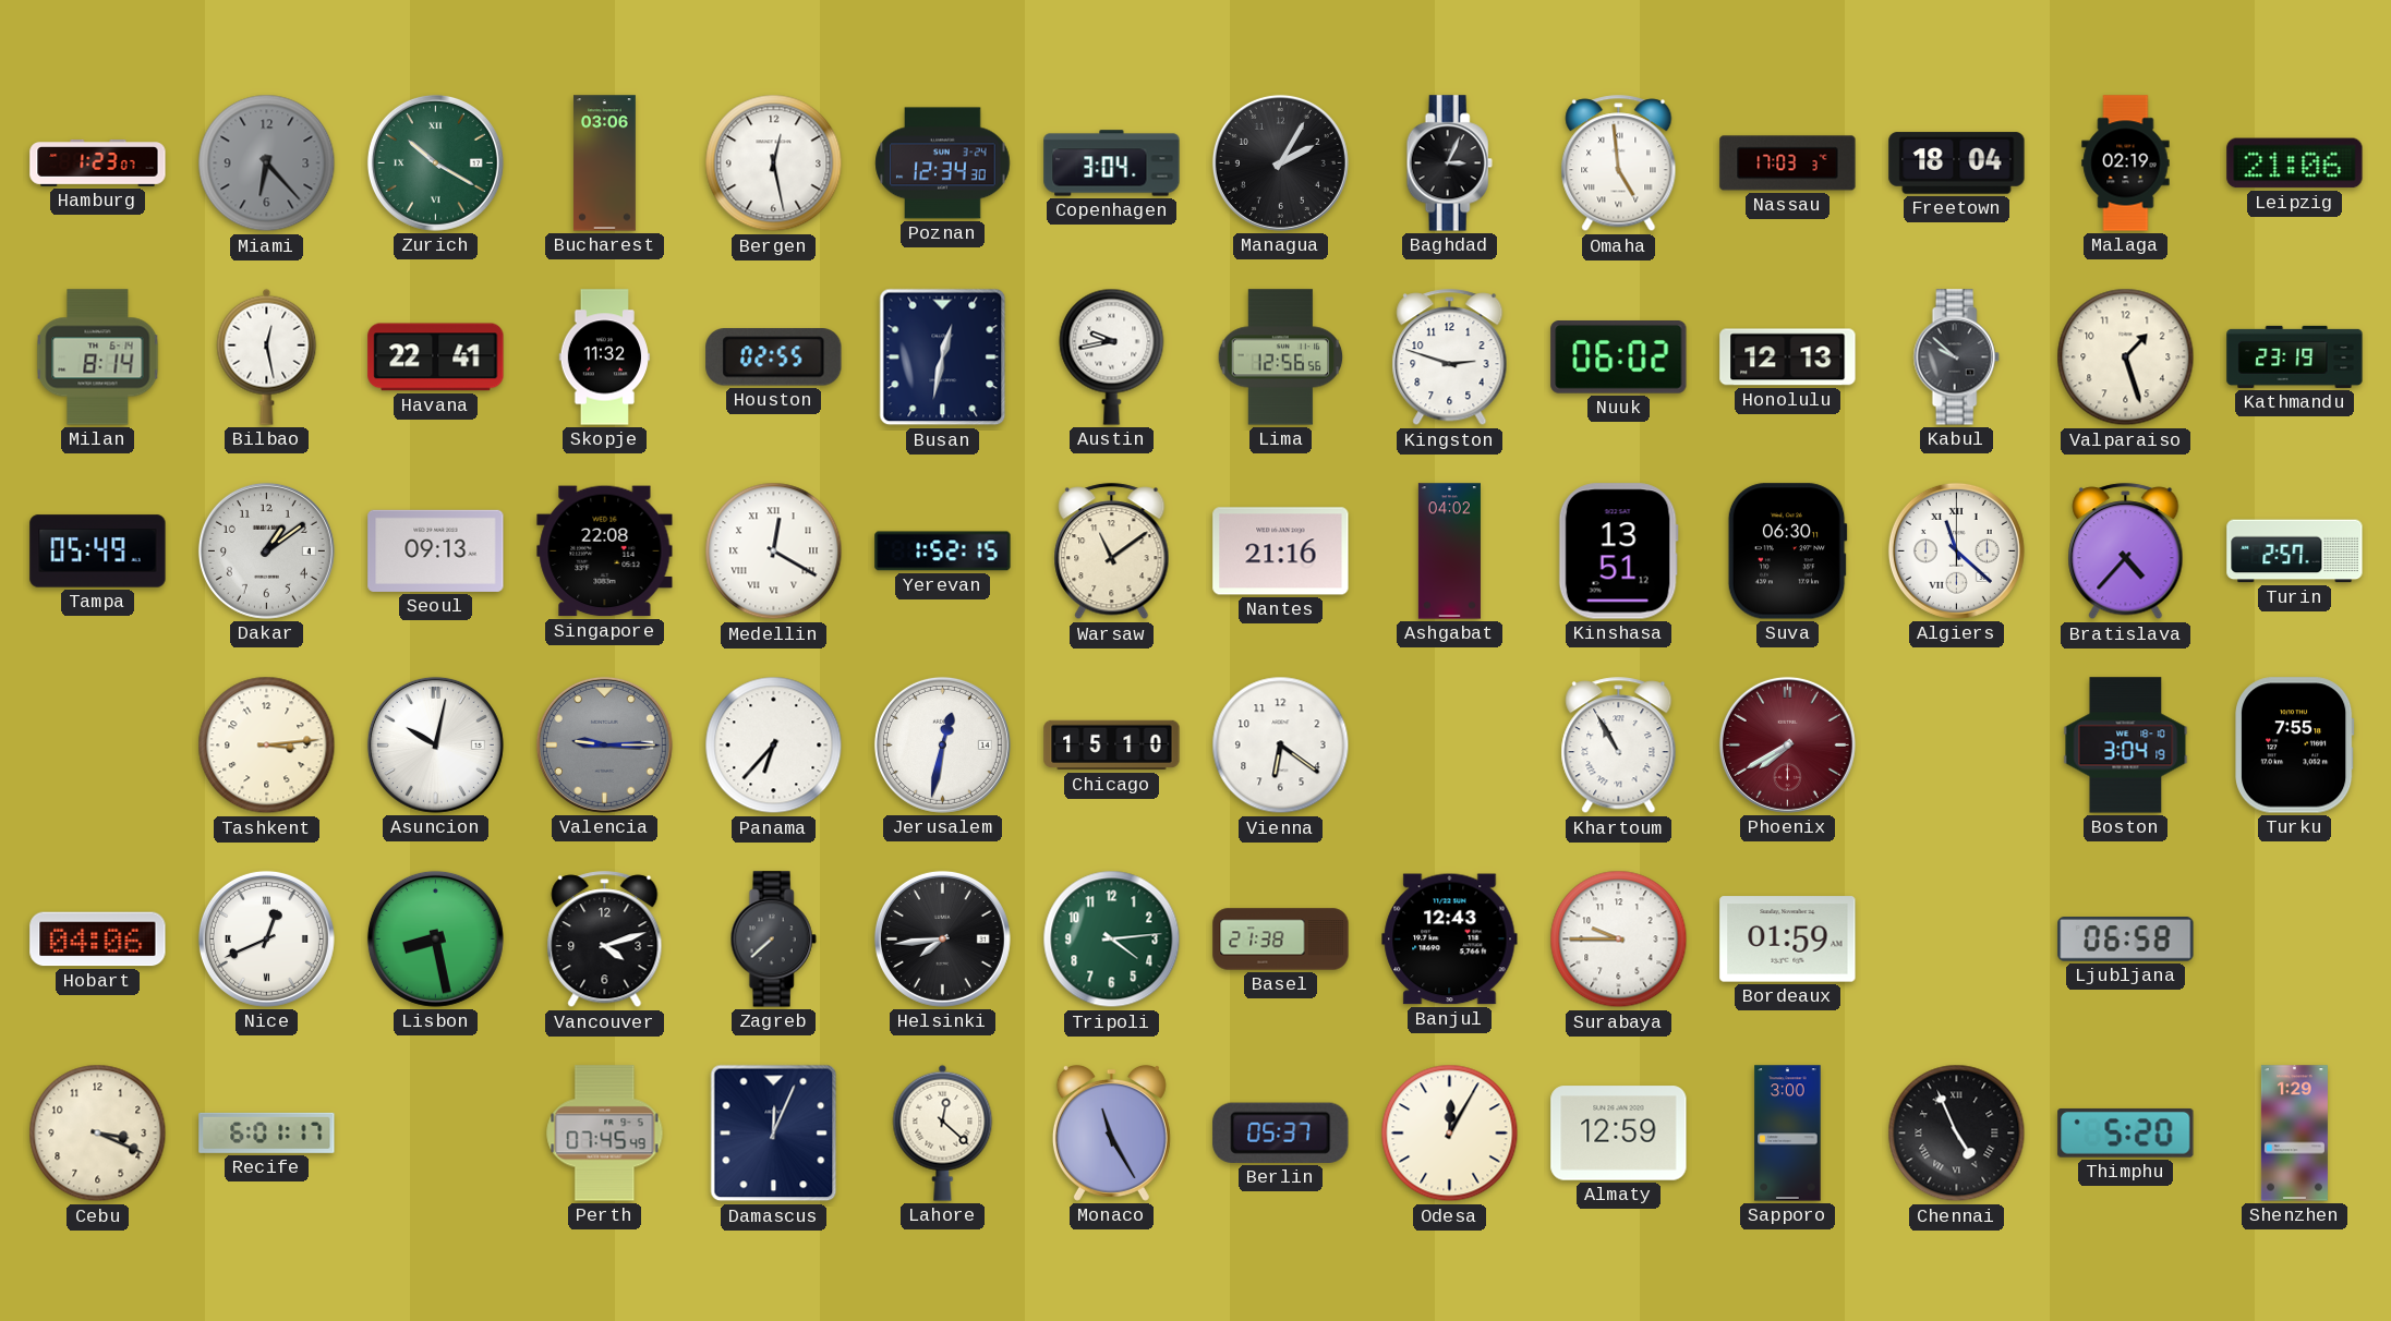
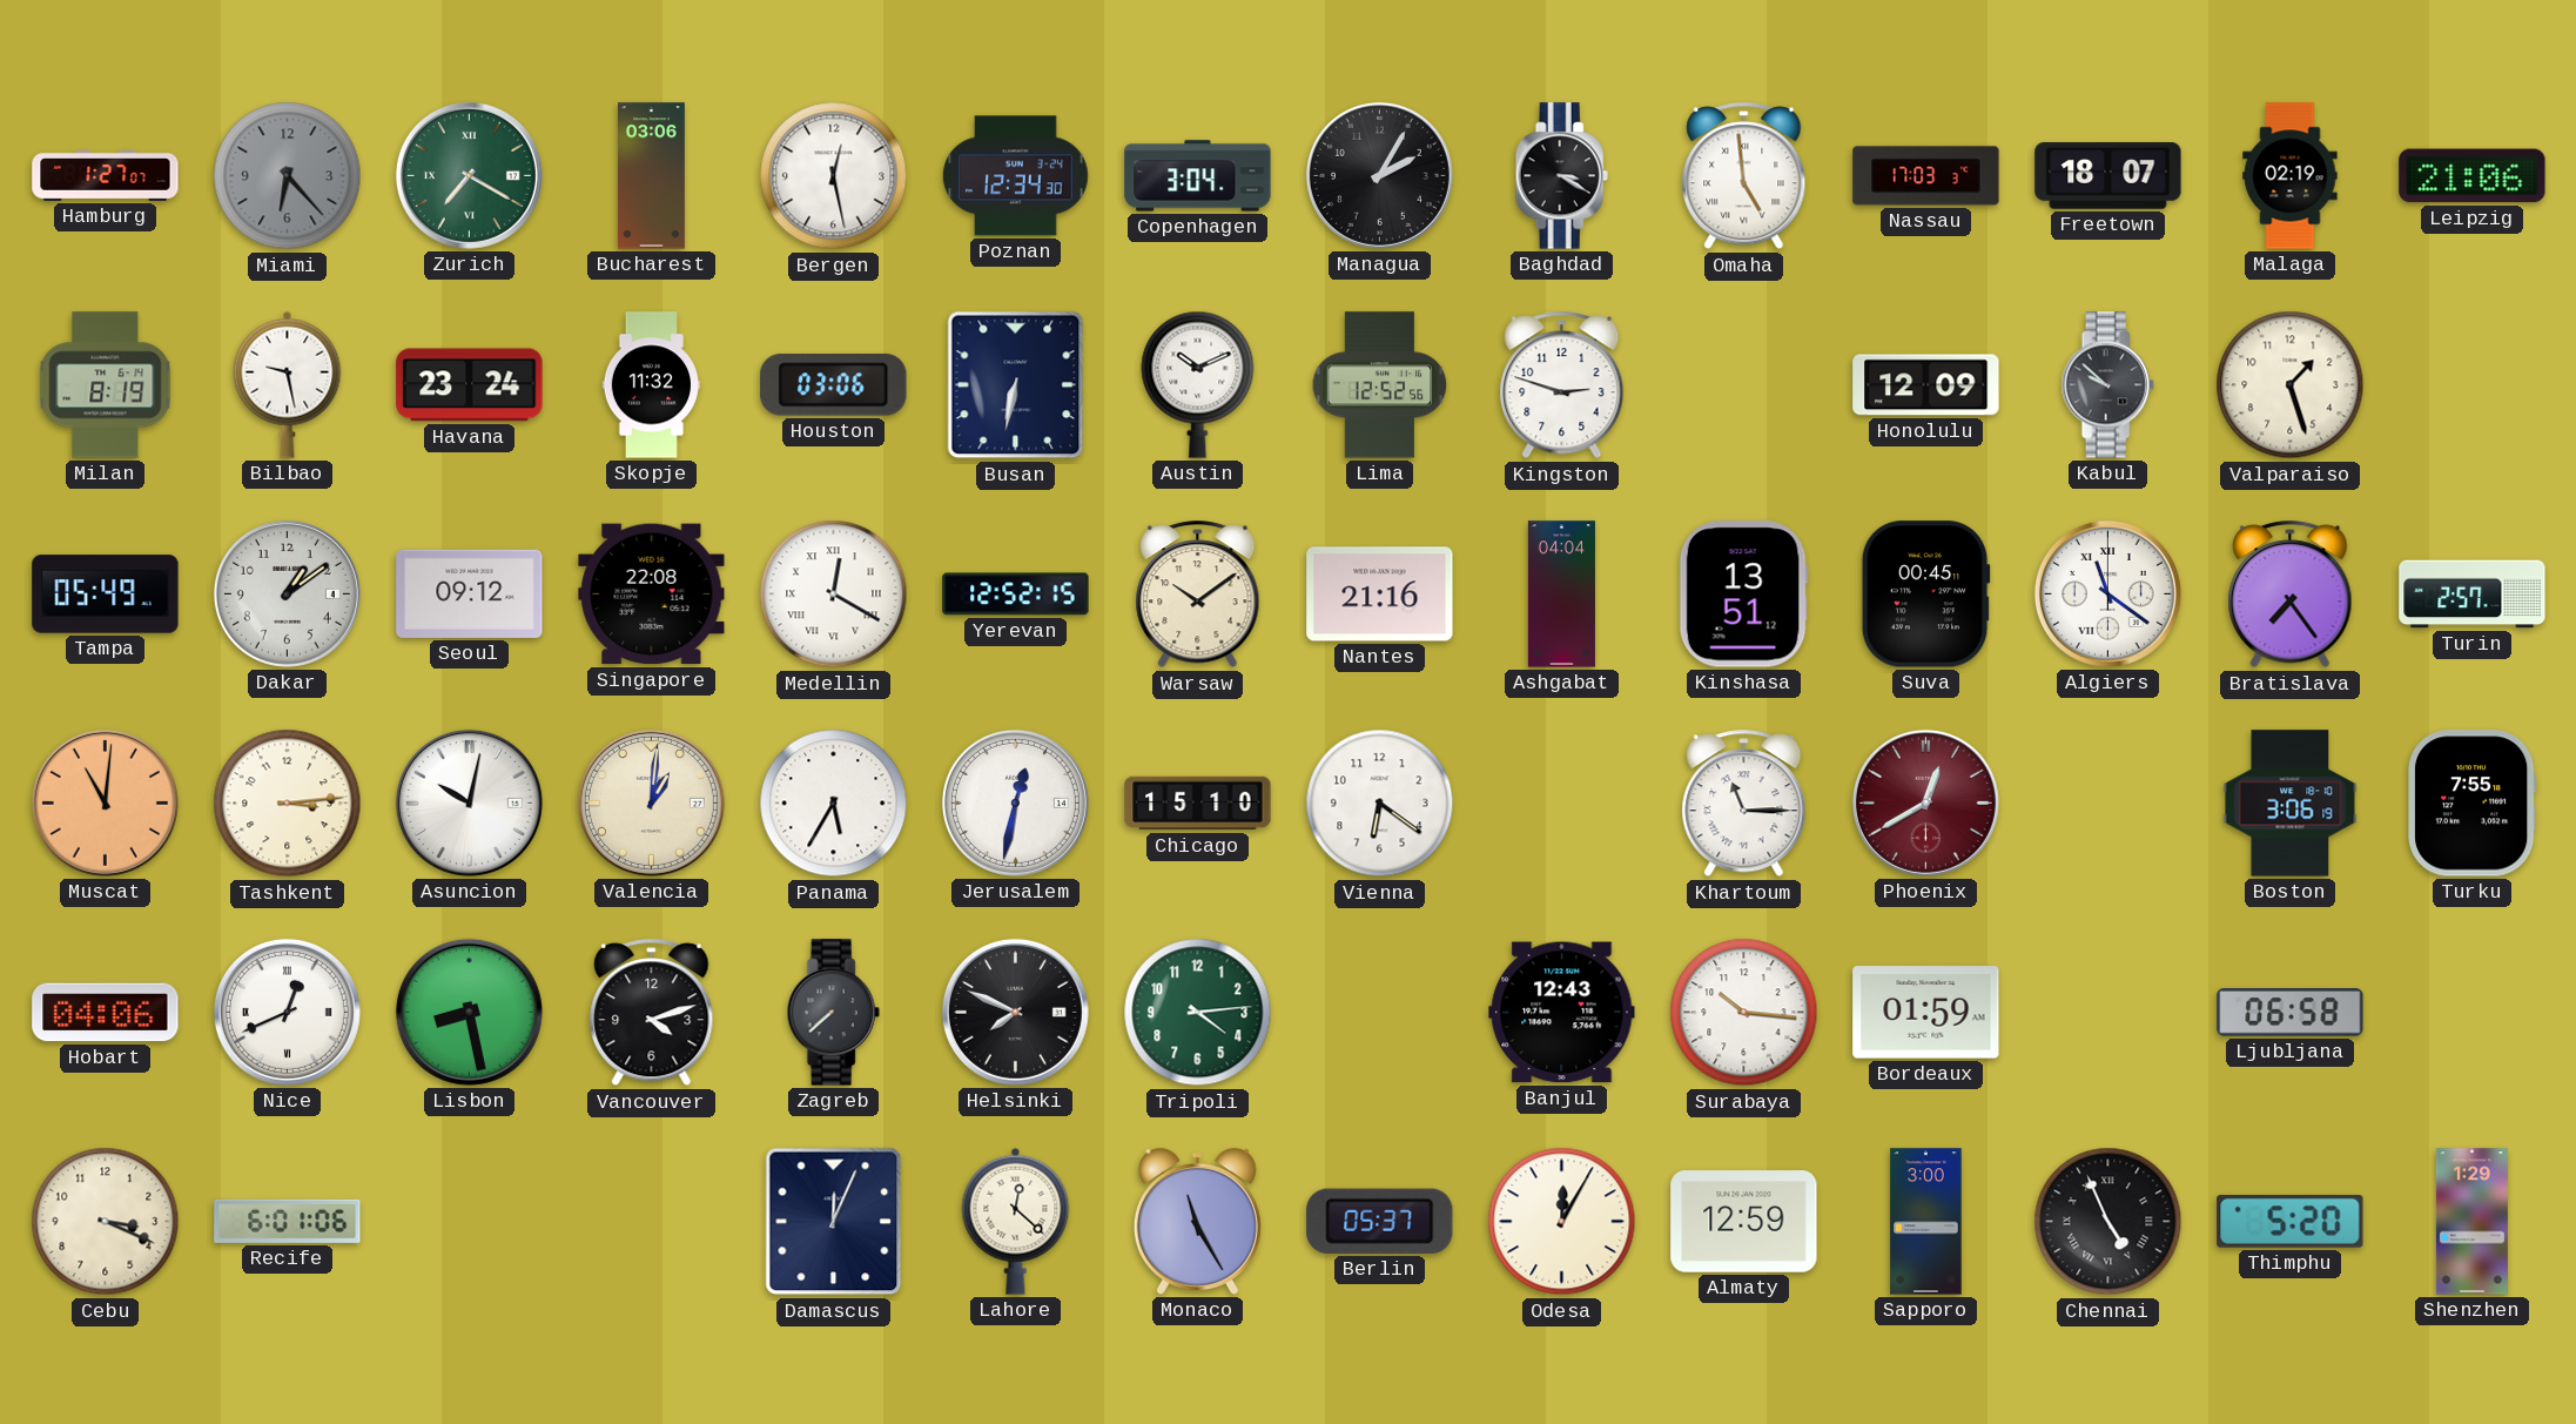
Hamburg: 1:23 -> 1:27
Zurich: 10:20 -> 7:20
Baghdad: 3:04 -> 3:20
Freetown: 18:04 -> 18:07
Milan: 8:14 -> 8:19
Bilbao: 12:28 -> 9:28
Havana: 22:41 -> 23:24
Houston: 02:55 -> 03:06
Busan: 12:32 -> 6:32
Austin: 9:43 -> 10:11
Lima: 12:56 -> 12:52
Nuuk: 06:02 -> none
Honolulu: 12:13 -> 12:09
Kathmandu: 23:19 -> none
Seoul: 09:13 -> 09:12
Yerevan: 1:52 -> 12:52
Warsaw: 11:09 -> 10:09
Ashgabat: 04:02 -> 04:04
Suva: 06:30 -> 00:45
Algiers: 11:22 -> 11:21
Bratislava: 4:37 -> 7:24
Muscat: none -> 11:01
Valencia: 9:15 -> 1:01
Valencia dial: grey -> cream
Panama: 6:37 -> 5:35
Khartoum: 10:55 -> 11:15
Phoenix: 7:40 -> 12:40
Boston: 3:04 -> 3:06
Helsinki: 7:44 -> 7:49
Basel: 21:38 -> none
Surabaya: 9:45 -> 10:16
Recife: 6:01:17 -> 6:01:06
Perth: 07:45 -> none
